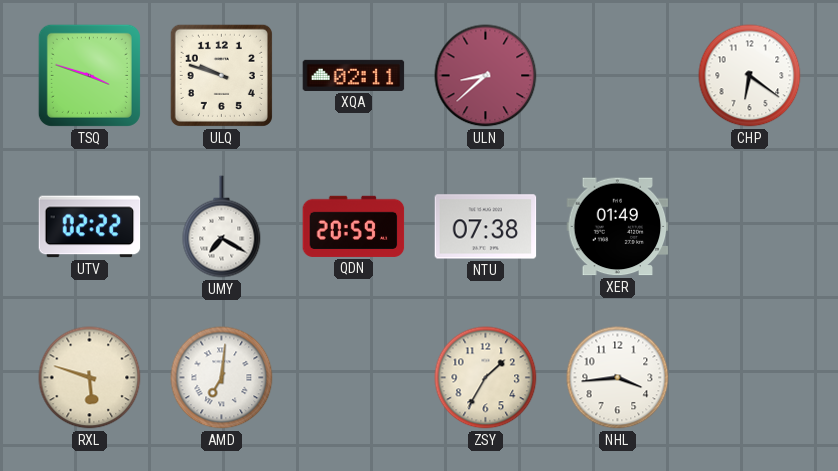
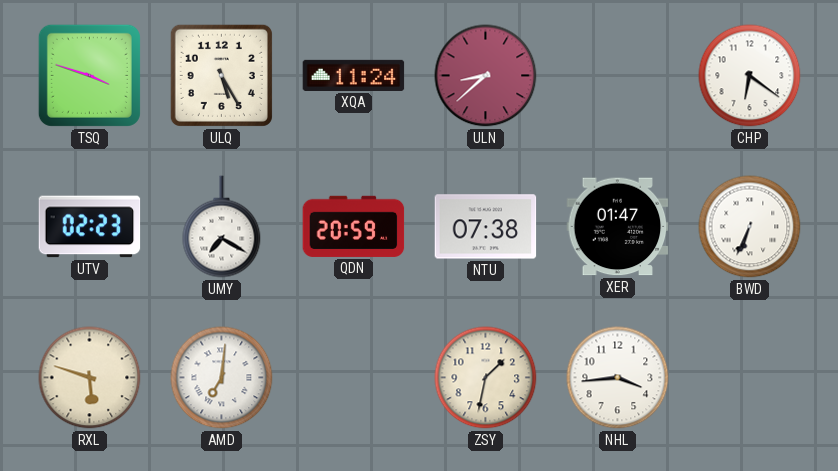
ULQ: 9:48 -> 5:25
XQA: 02:11 -> 11:24
UTV: 02:22 -> 02:23
XER: 01:49 -> 01:47
BWD: none -> 6:34
ZSY: 1:35 -> 1:32
